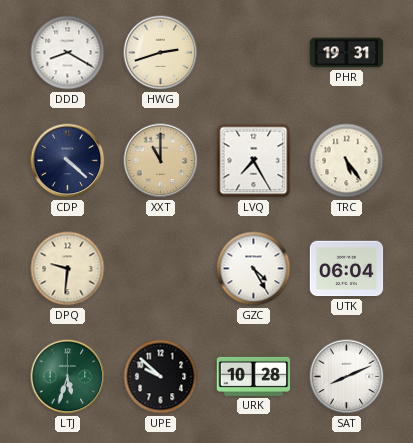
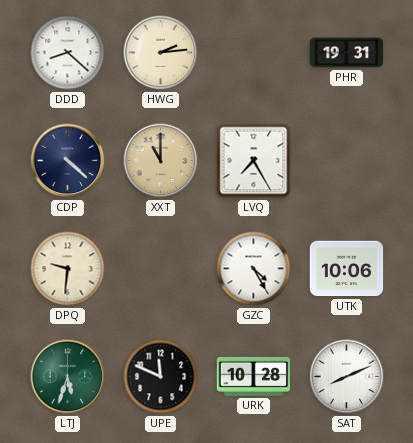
DDD: 8:20 -> 8:22
HWG: 2:42 -> 2:14
TRC: 5:24 -> none
UTK: 06:04 -> 10:06
UPE: 9:52 -> 11:49
